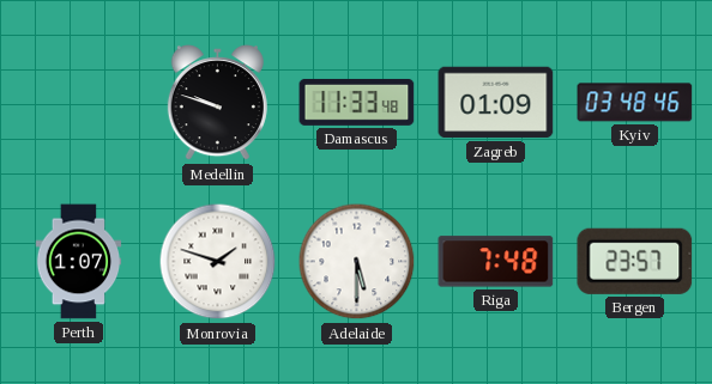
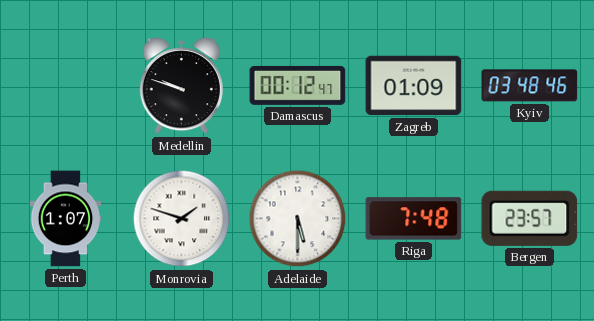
Damascus: 11:33 -> 00:12
